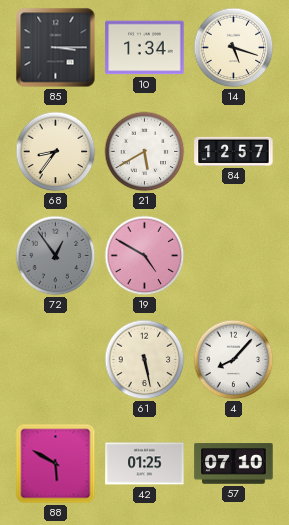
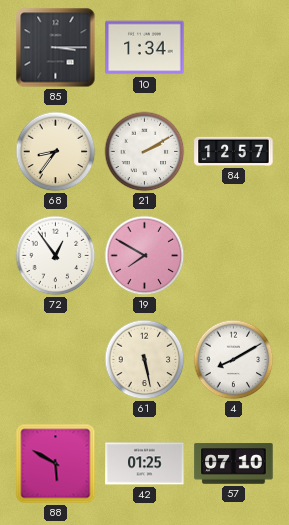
14: 5:18 -> none
21: 5:40 -> 2:10
72 dial: grey -> white
19: 4:50 -> 7:50
4: 8:07 -> 8:10
